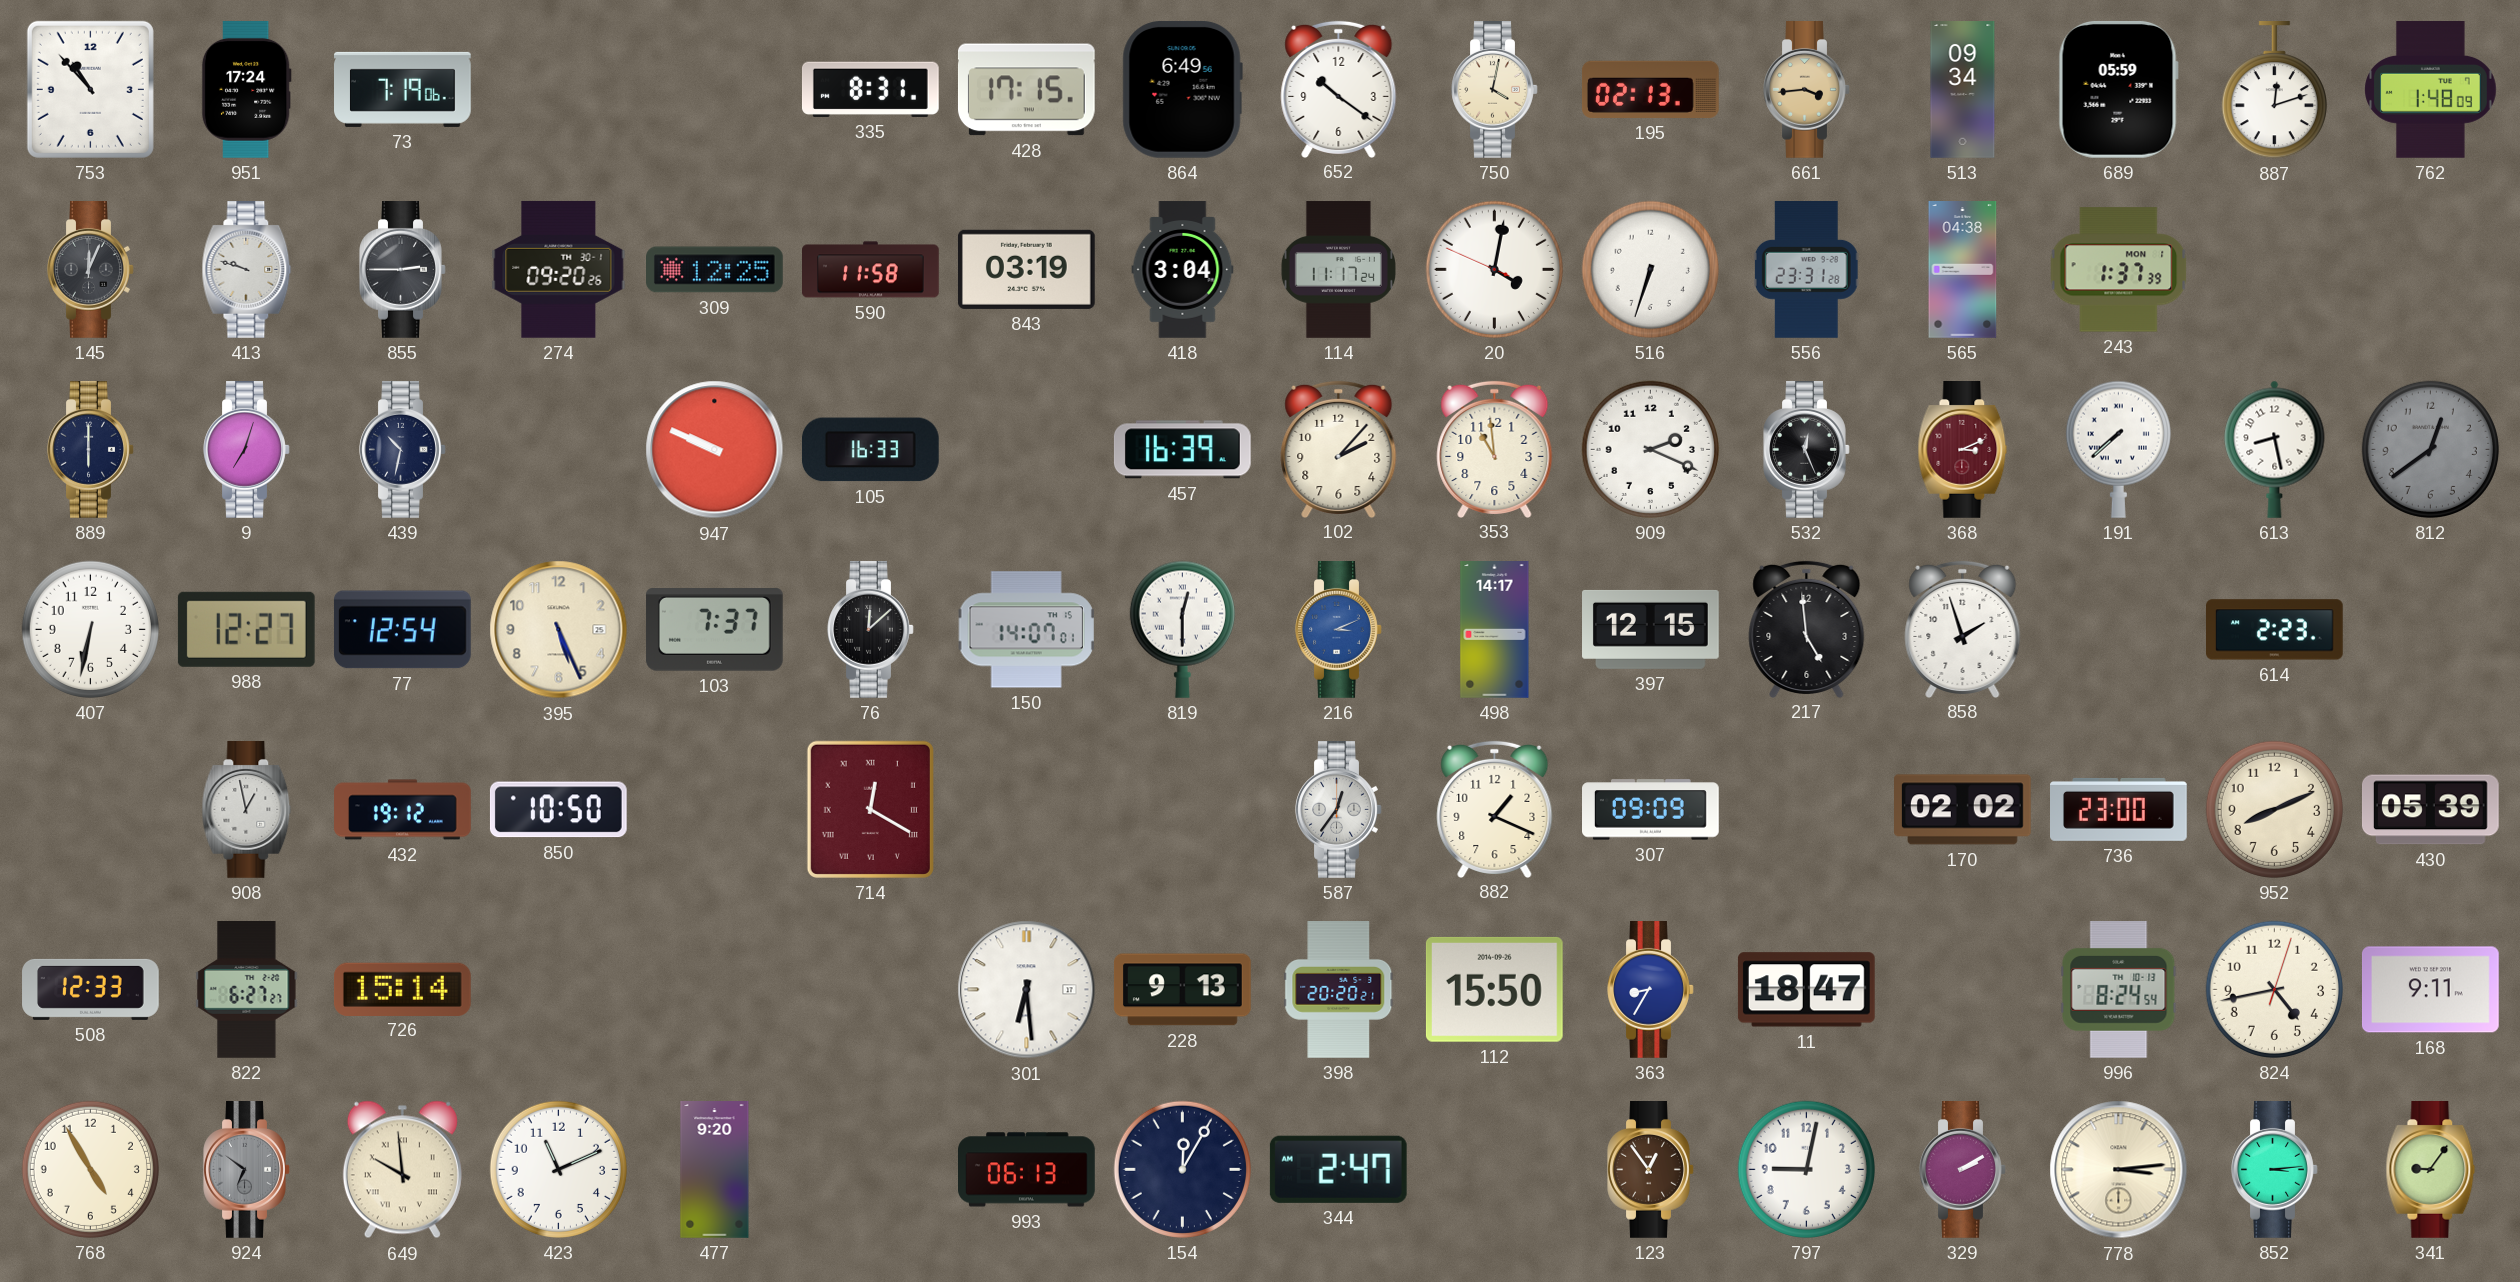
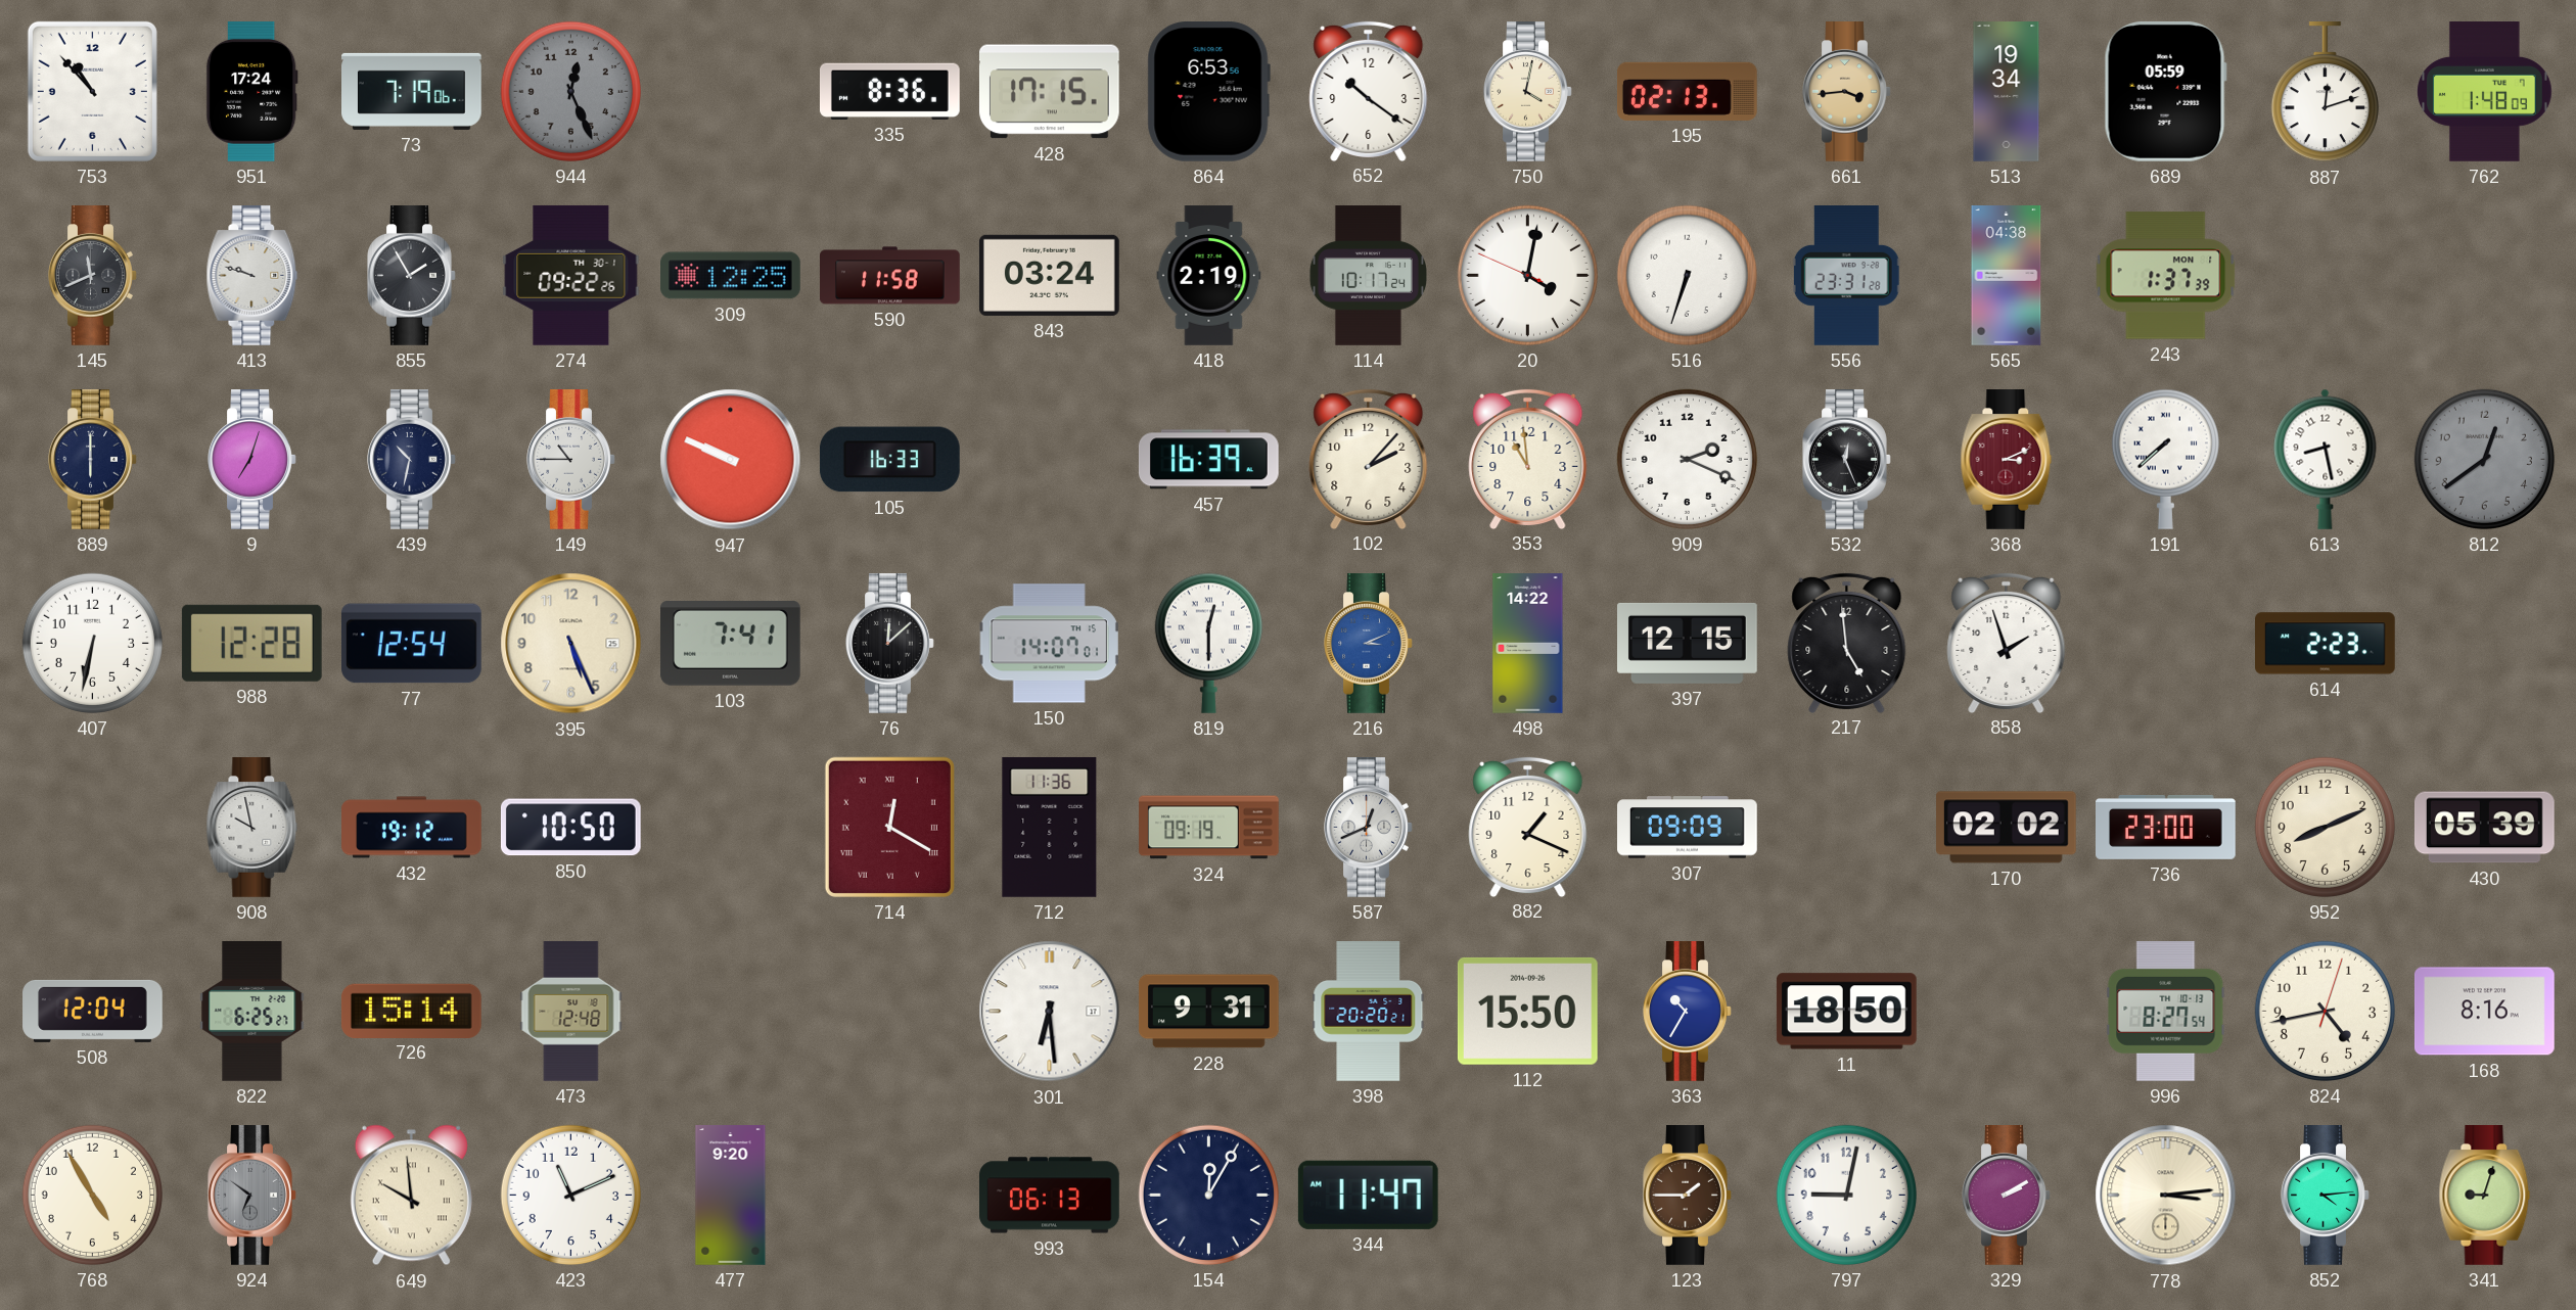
944: none -> 12:26
335: 8:31 -> 8:36
864: 6:49 -> 6:53
513: 09:34 -> 19:34
145: 12:04 -> 11:41
855: 2:45 -> 1:55
274: 09:20 -> 09:22
843: 03:19 -> 03:24
418: 3:04 -> 2:19
114: 11:17 -> 10:17
149: none -> 10:45
988: 12:27 -> 12:28
103: 7:37 -> 7:41
498: 14:17 -> 14:22
908: 12:58 -> 9:58
712: none -> 11:36
324: none -> 09:19
587: 12:36 -> 12:41
508: 12:33 -> 12:04
822: 6:27 -> 6:25
473: none -> 12:48
228: 9:13 -> 9:31
363: 8:35 -> 10:35
11: 18:47 -> 18:50
996: 8:24 -> 8:27
168: 9:11 -> 8:16
344: 2:47 -> 11:47
123: 12:54 -> 1:45
852: 3:14 -> 4:14
341: 9:06 -> 9:03
